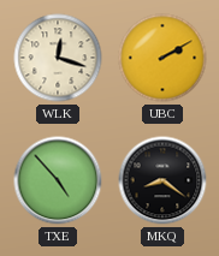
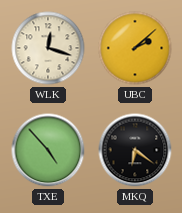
UBC: 2:10 -> 2:08
MKQ: 8:21 -> 6:21
